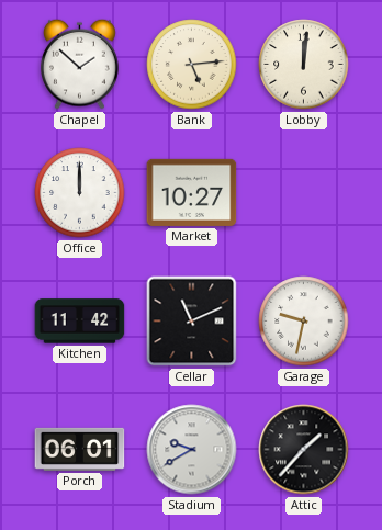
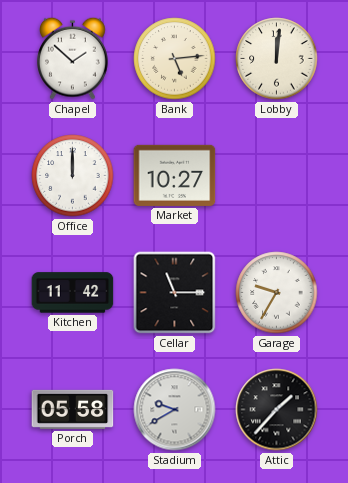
Cellar: 11:11 -> 11:15
Garage: 9:32 -> 9:35
Porch: 06:01 -> 05:58
